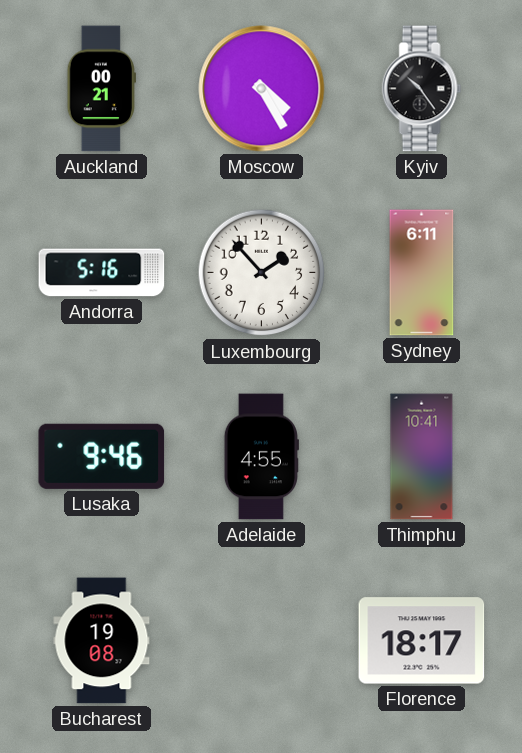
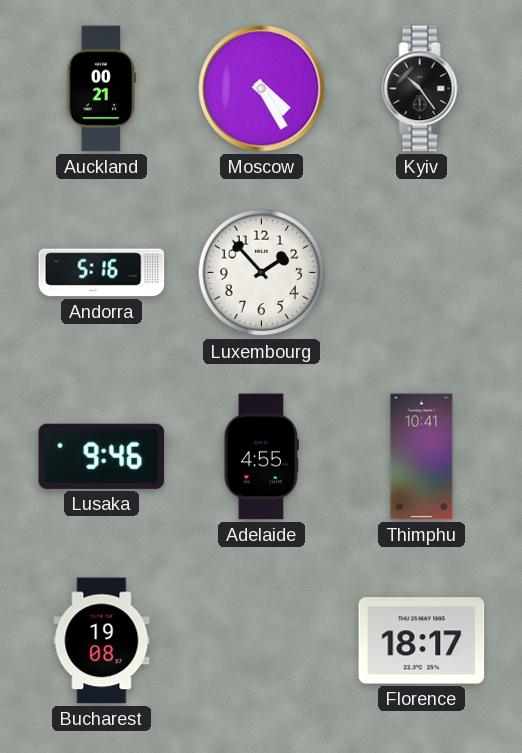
Sydney: 6:11 -> none
